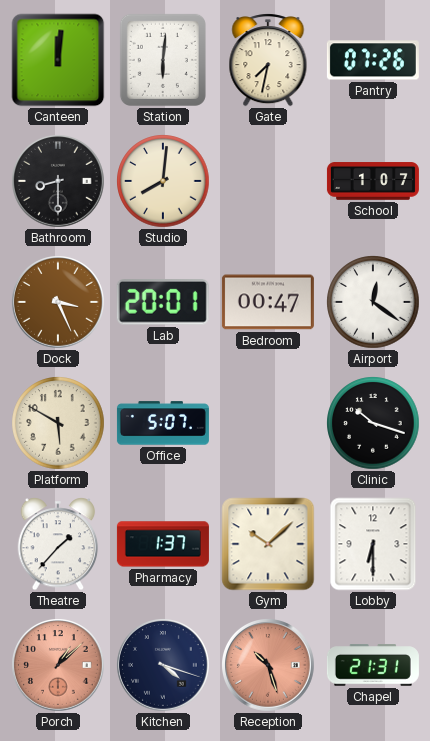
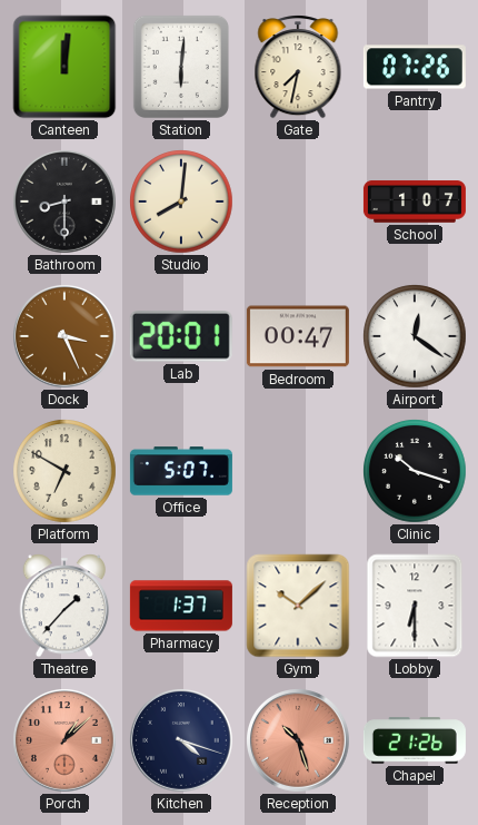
Platform: 5:50 -> 6:50
Chapel: 21:31 -> 21:26
